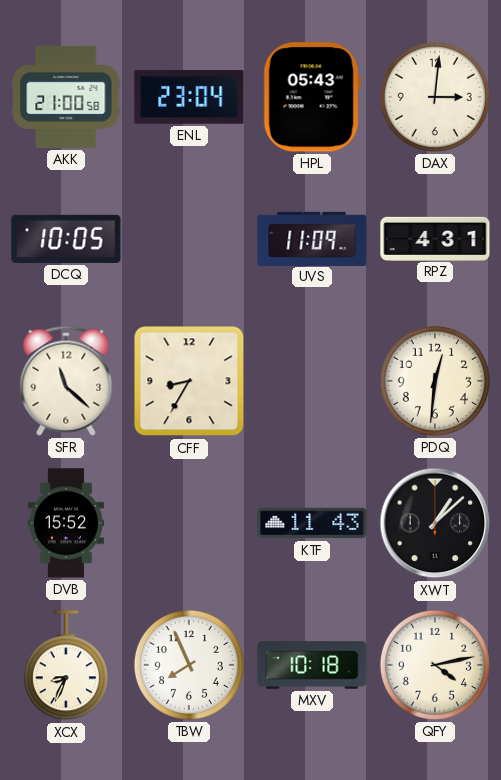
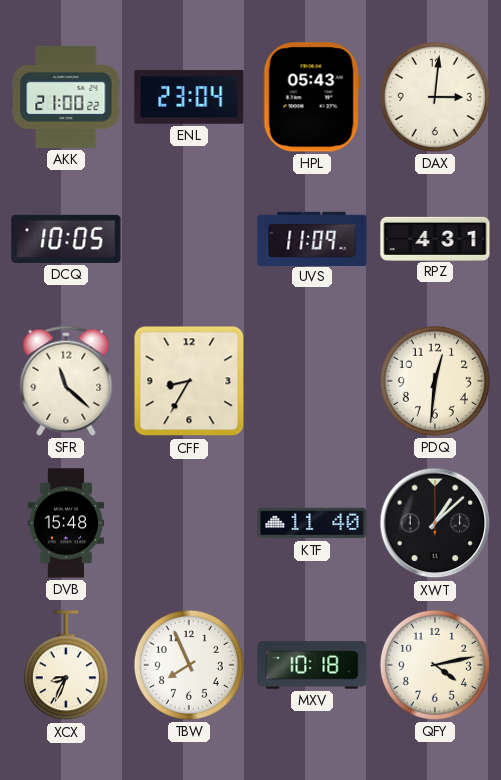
AKK: 21:00:58 -> 21:00:22
DVB: 15:52 -> 15:48
KTF: 11:43 -> 11:40
